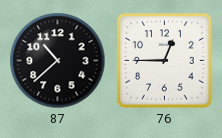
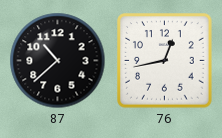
76: 12:45 -> 12:43
